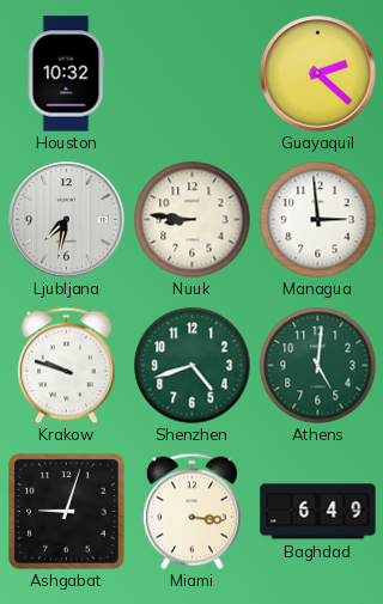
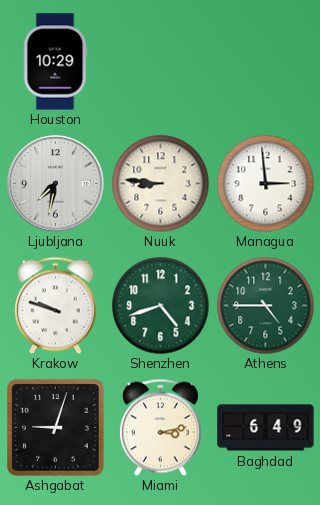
Houston: 10:32 -> 10:29
Guayaquil: 2:22 -> none
Athens: 5:01 -> 4:45
Miami: 3:16 -> 3:13
